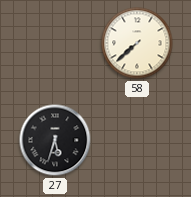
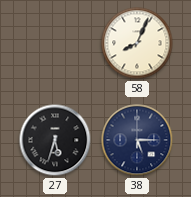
58: 7:38 -> 8:04
38: none -> 5:15
